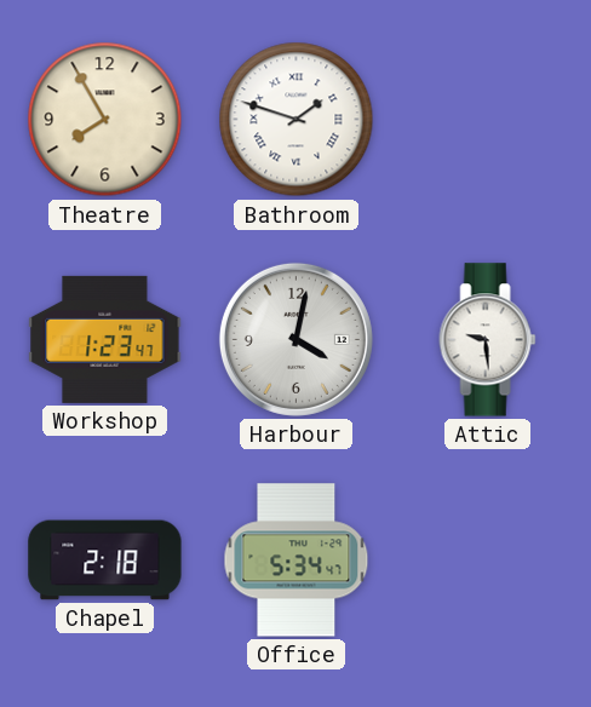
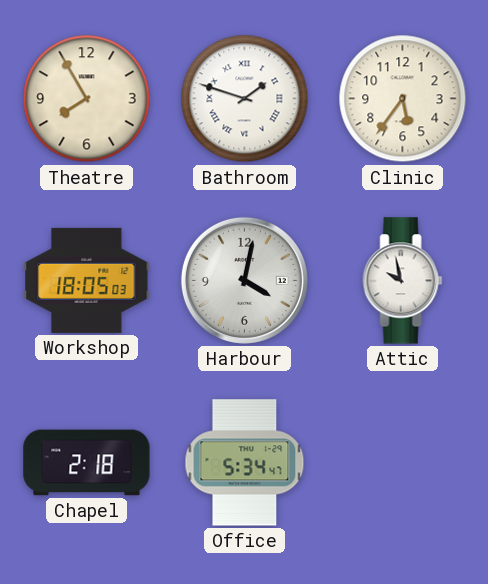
Clinic: none -> 5:36
Workshop: 1:23 -> 18:05
Attic: 9:29 -> 9:58
